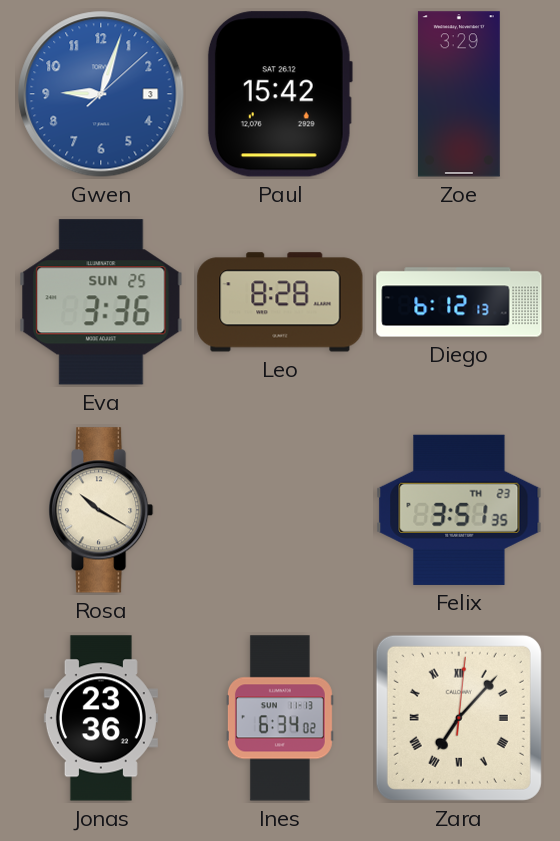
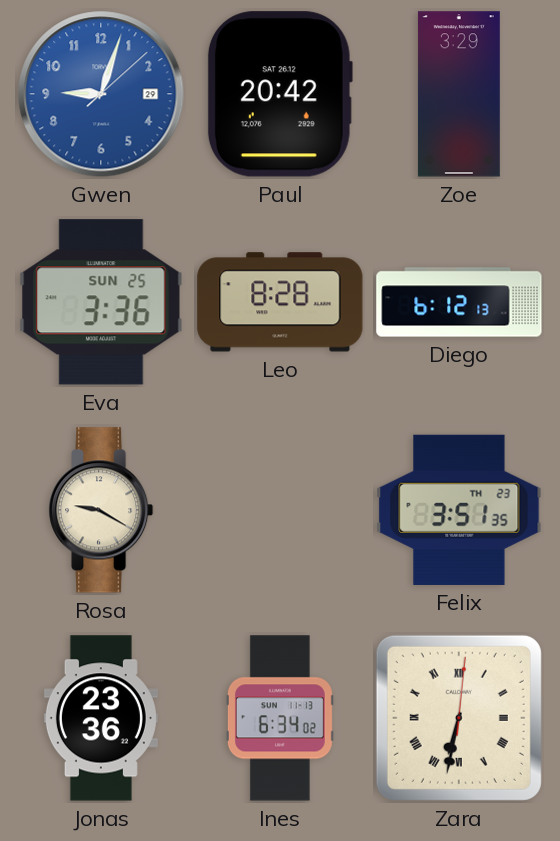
Gwen date: 3 -> 29
Paul: 15:42 -> 20:42
Rosa: 10:20 -> 9:20
Zara: 7:07 -> 6:32
